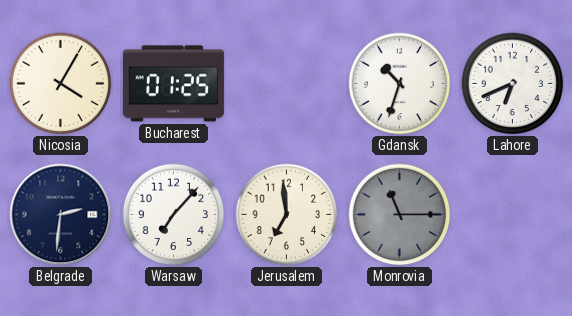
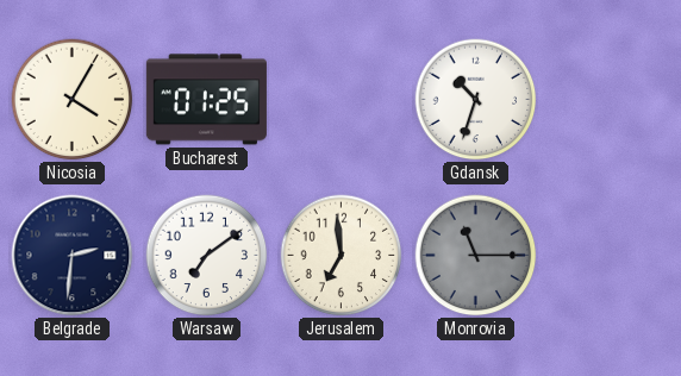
Lahore: 6:41 -> none
Warsaw: 7:07 -> 7:09
